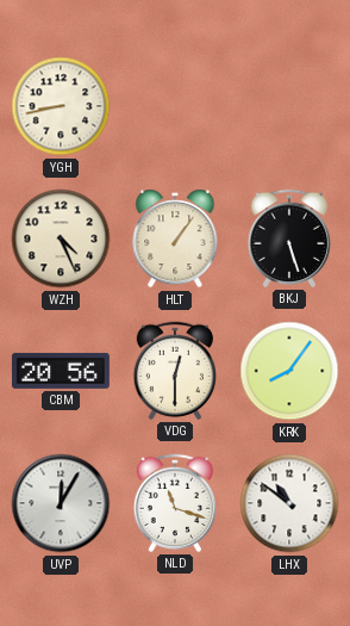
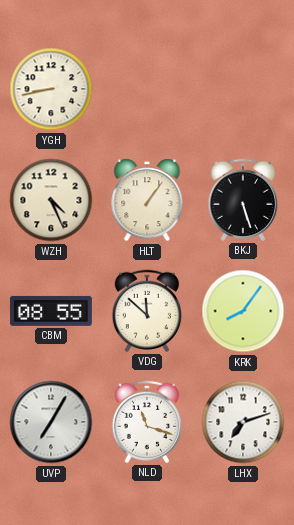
CBM: 20:56 -> 08:55
VDG: 12:30 -> 11:52
UVP: 12:05 -> 7:05
LHX: 10:51 -> 7:12
